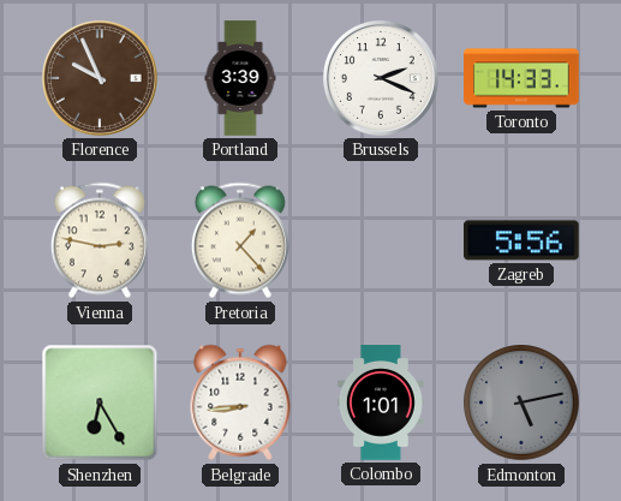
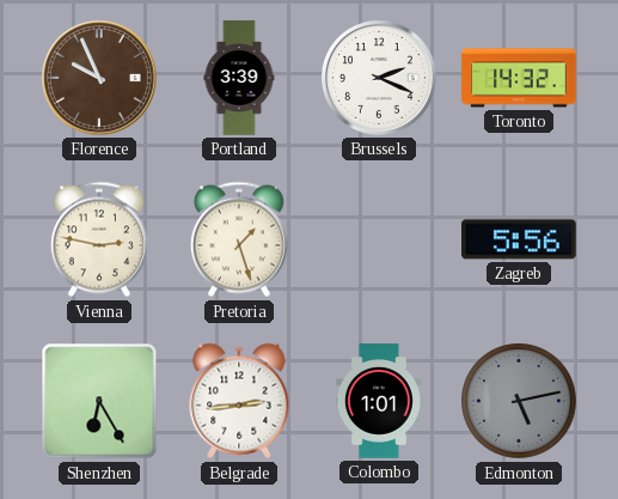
Toronto: 14:33 -> 14:32
Pretoria: 1:23 -> 1:27
Belgrade: 8:44 -> 2:44
